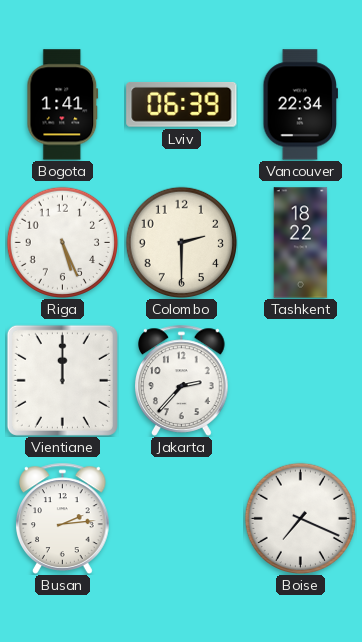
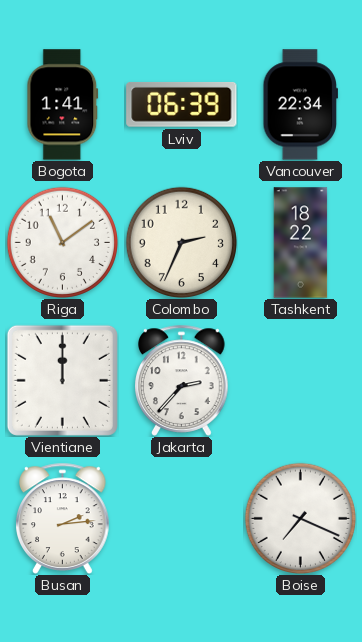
Riga: 5:26 -> 11:09
Colombo: 2:30 -> 2:34
